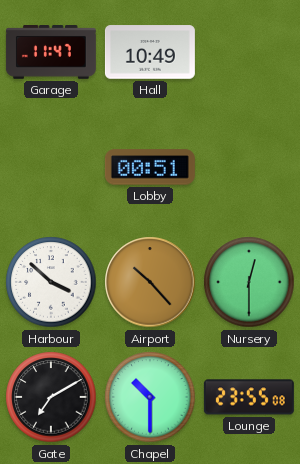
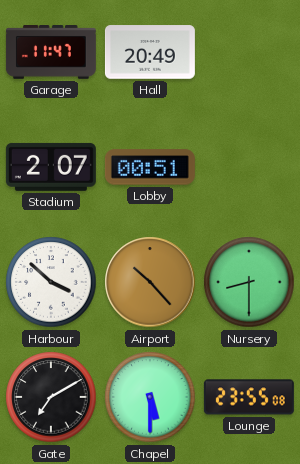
Hall: 10:49 -> 20:49
Stadium: none -> 2:07
Nursery: 12:30 -> 8:30
Chapel: 10:30 -> 5:30
